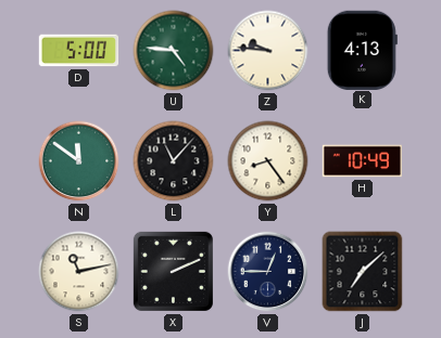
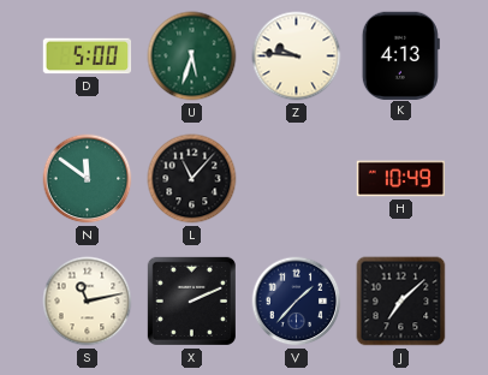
U: 4:46 -> 5:33
Y: 8:24 -> none
V: 12:45 -> 1:37
